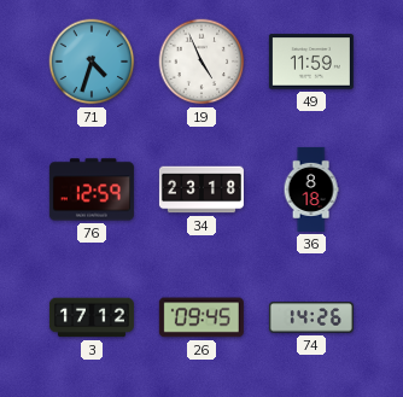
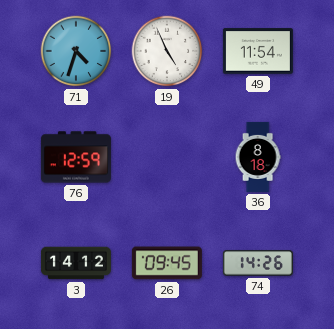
49: 11:59 -> 11:54
34: 23:18 -> none
3: 17:12 -> 14:12
